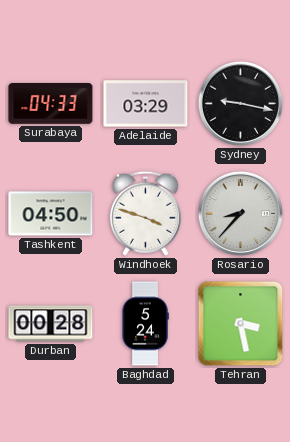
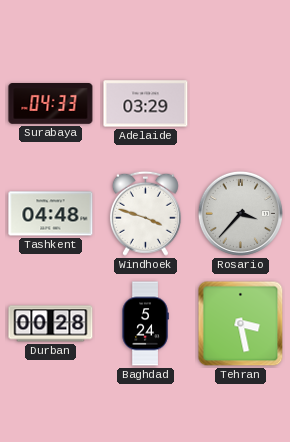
Sydney: 9:17 -> none
Tashkent: 04:50 -> 04:48
Rosario: 8:37 -> 3:37
